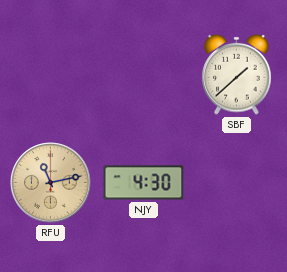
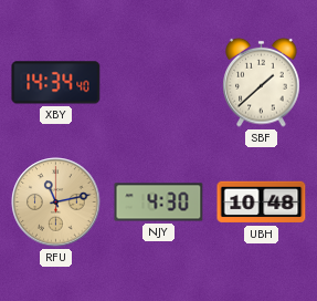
XBY: none -> 14:34
UBH: none -> 10:48
